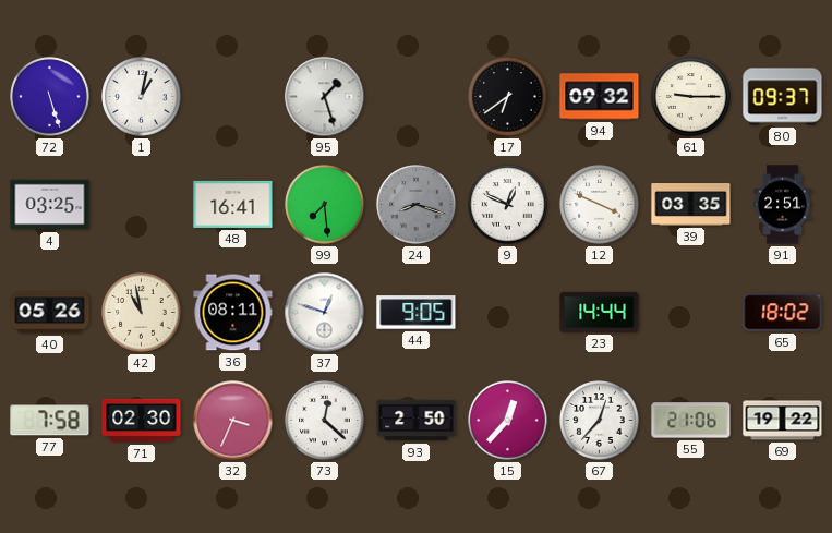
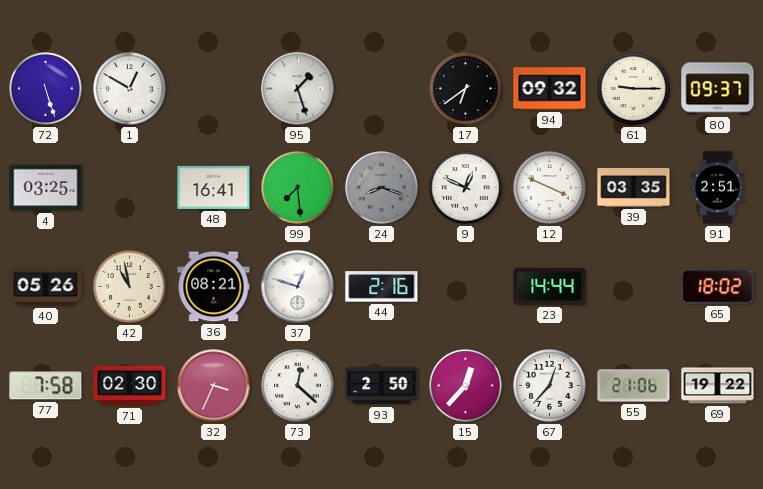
1: 1:02 -> 12:50
36: 08:11 -> 08:21
44: 9:05 -> 2:16
